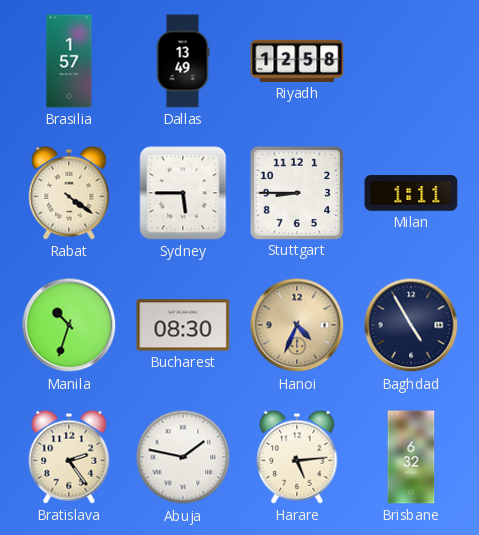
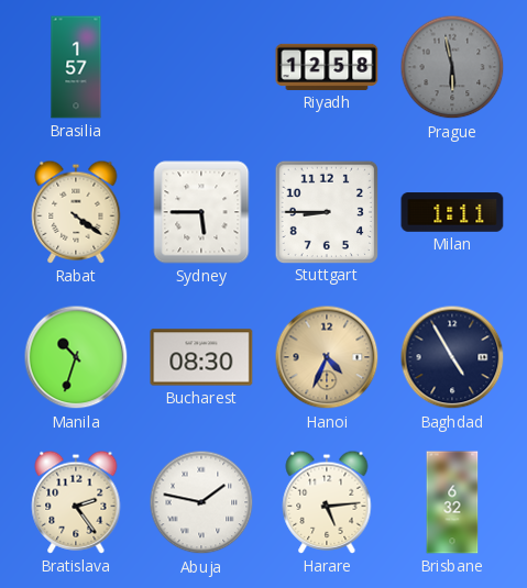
Dallas: 13:49 -> none
Prague: none -> 5:58
